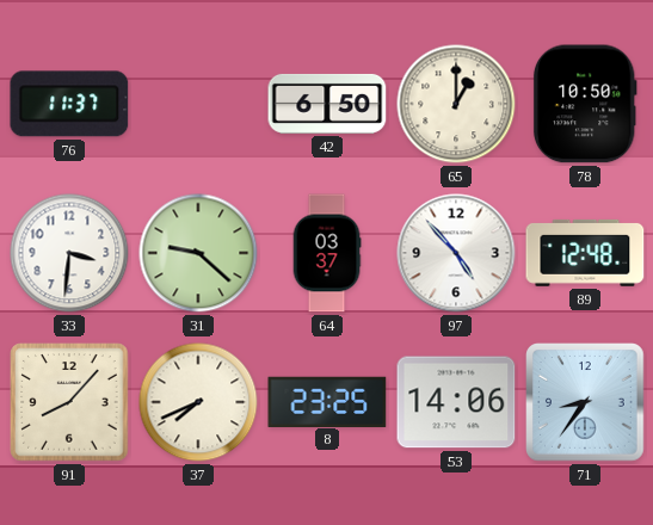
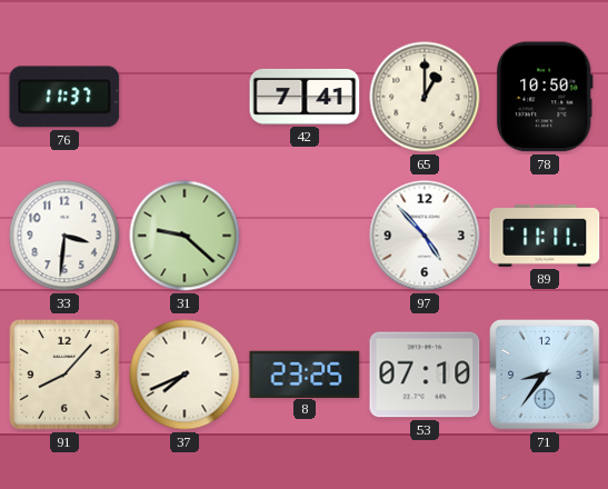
42: 6:50 -> 7:41
64: 03:37 -> none
89: 12:48 -> 11:11
53: 14:06 -> 07:10
